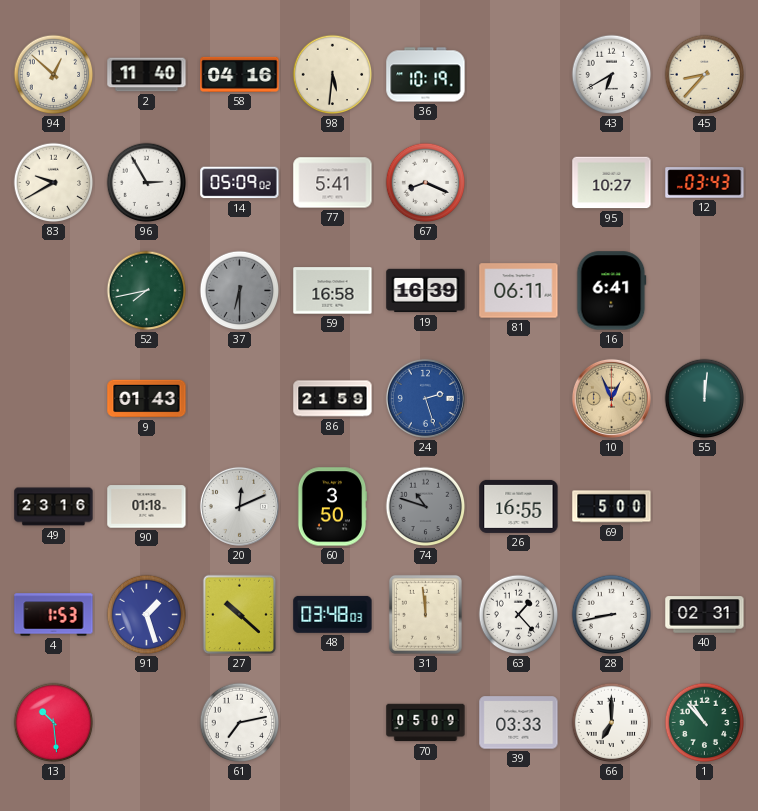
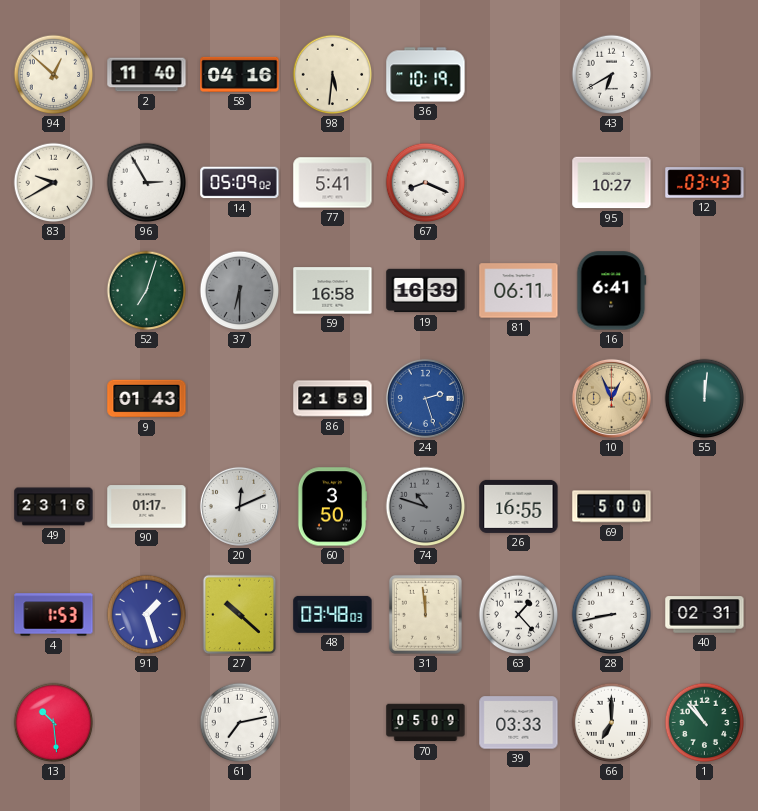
45: 8:37 -> none
52: 7:43 -> 7:03
90: 01:18 -> 01:17
